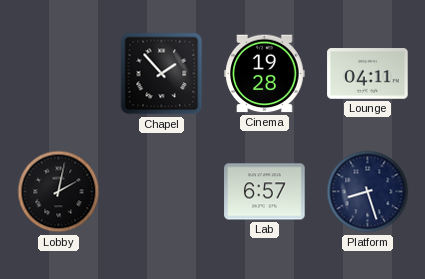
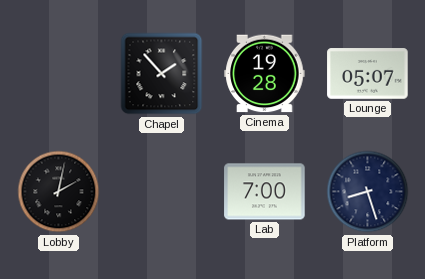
Lounge: 04:11 -> 05:07
Lab: 6:57 -> 7:00
